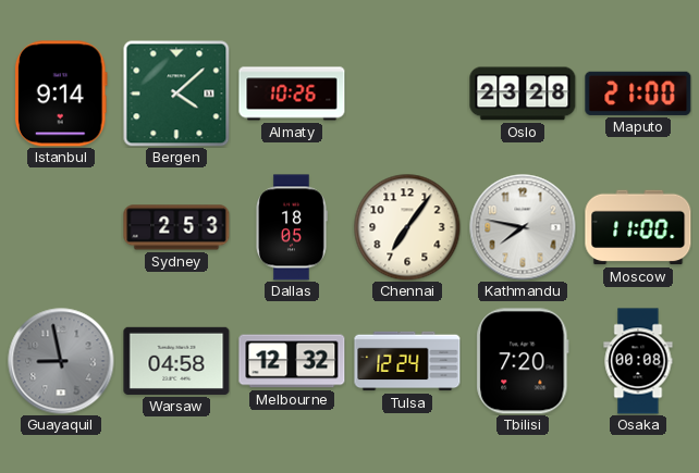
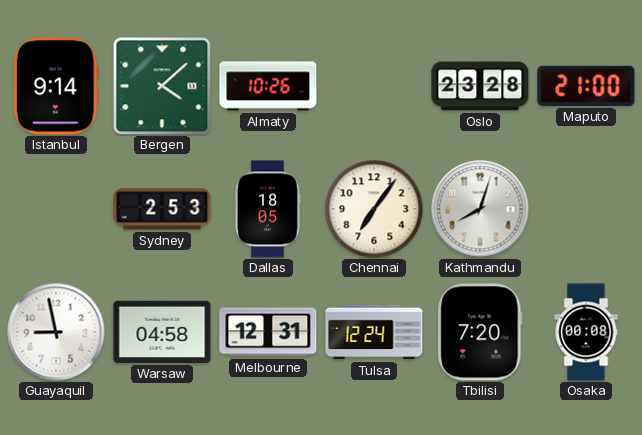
Kathmandu: 7:47 -> 8:03
Moscow: 11:00 -> none
Guayaquil dial: grey -> white
Melbourne: 12:32 -> 12:31
